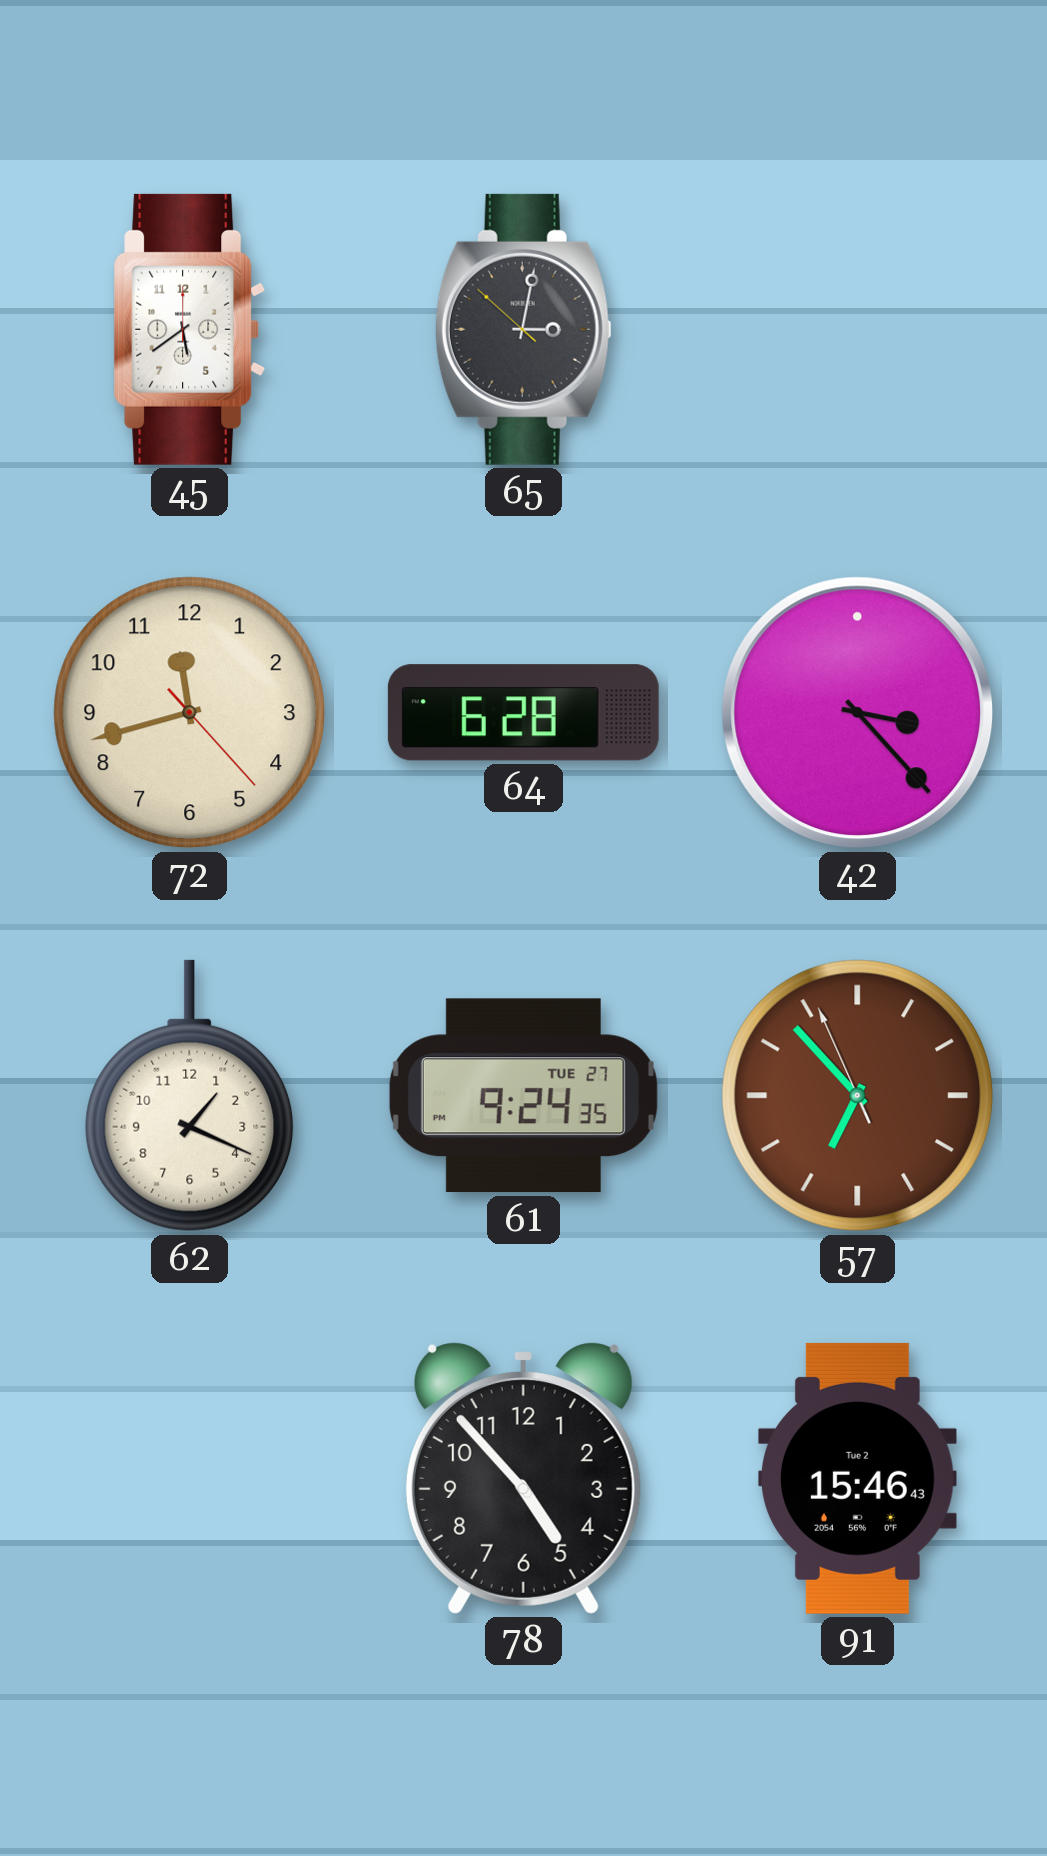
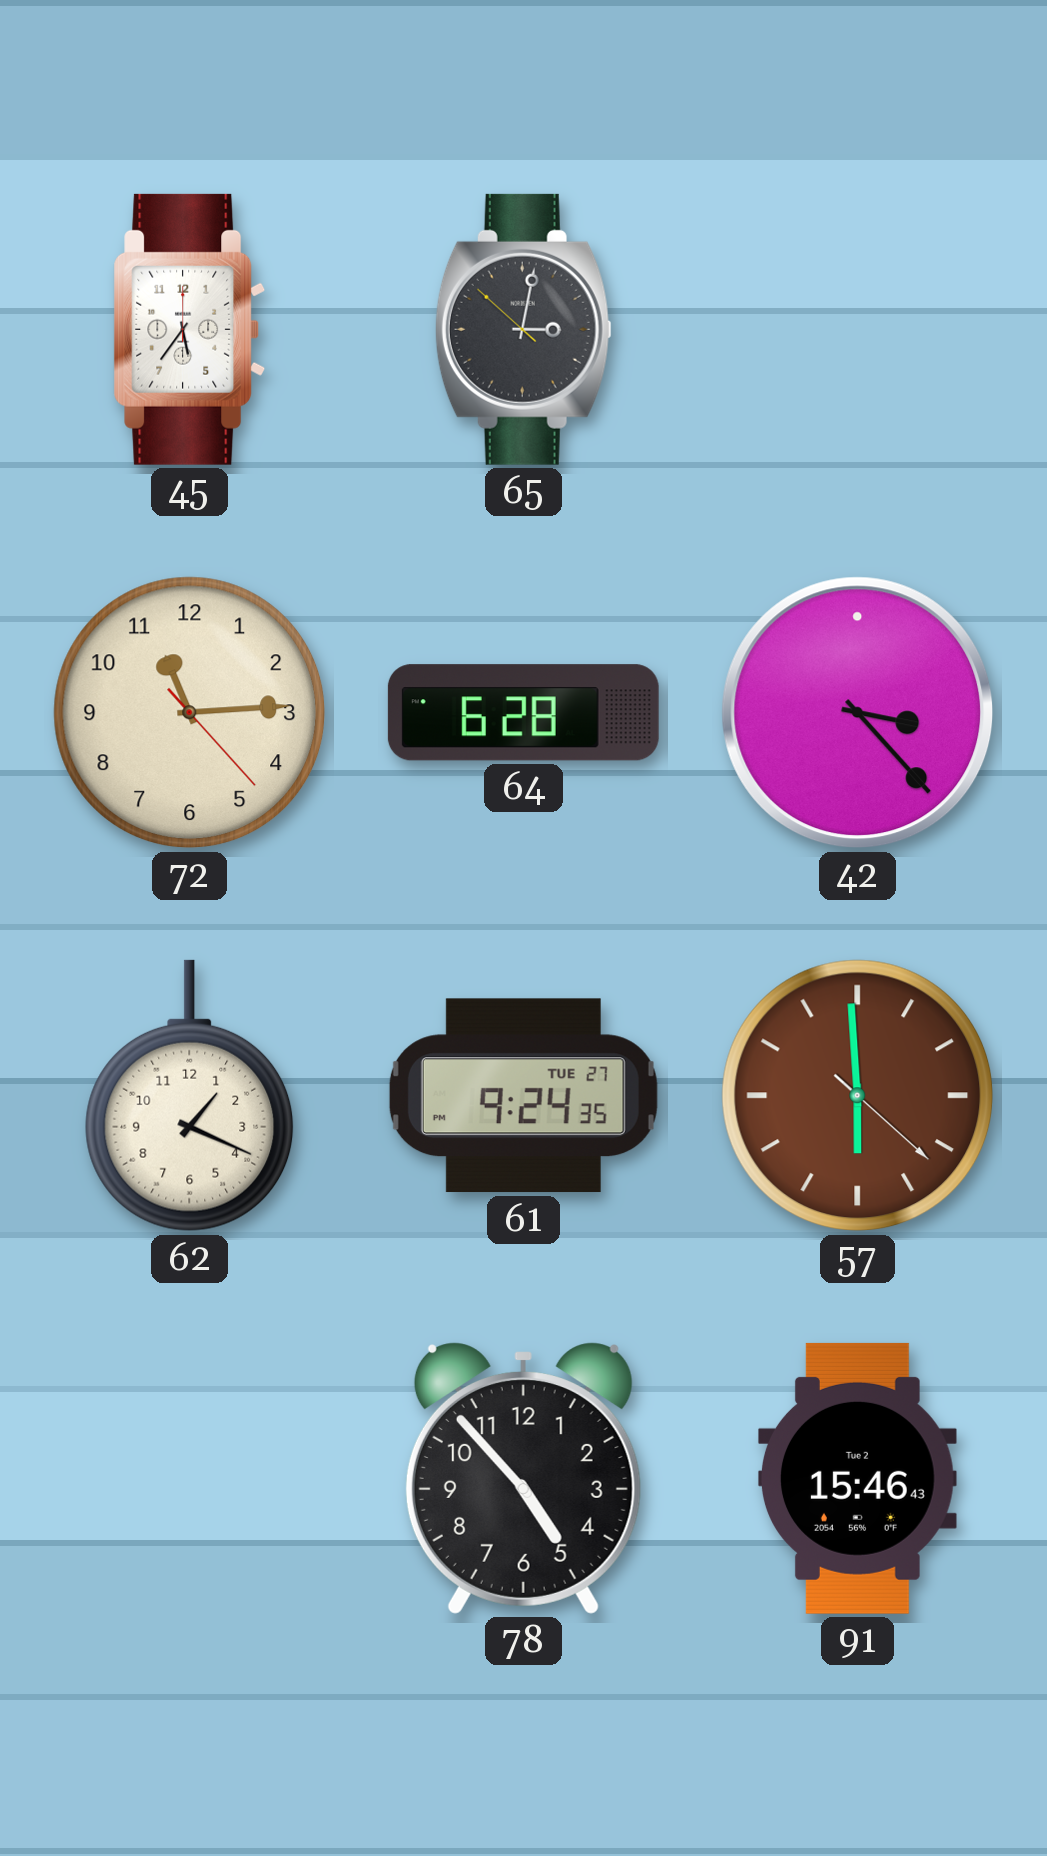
45: 5:39 -> 5:36
72: 11:42 -> 11:14
57: 6:52 -> 5:59
